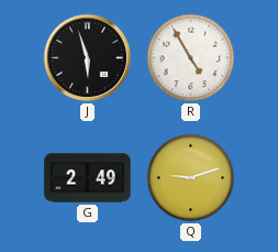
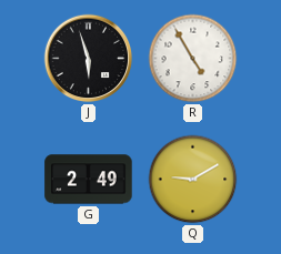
Q: 9:12 -> 9:10
